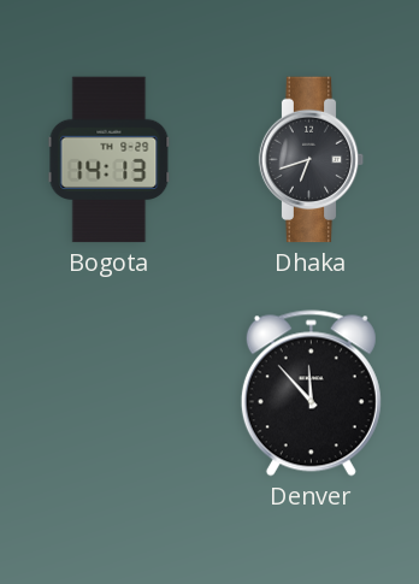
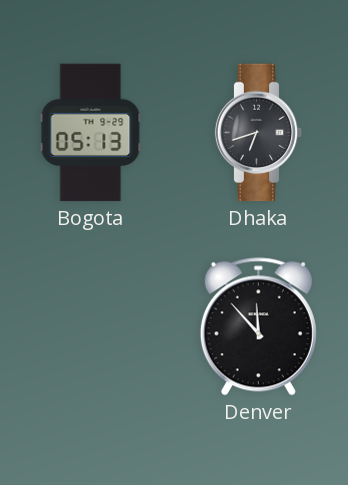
Bogota: 14:13 -> 05:13
